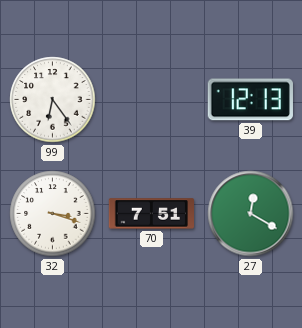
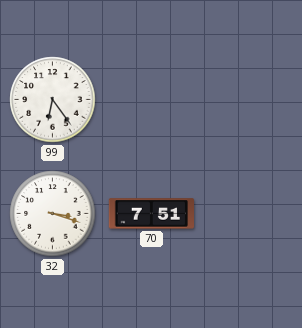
39: 12:13 -> none
27: 12:20 -> none
